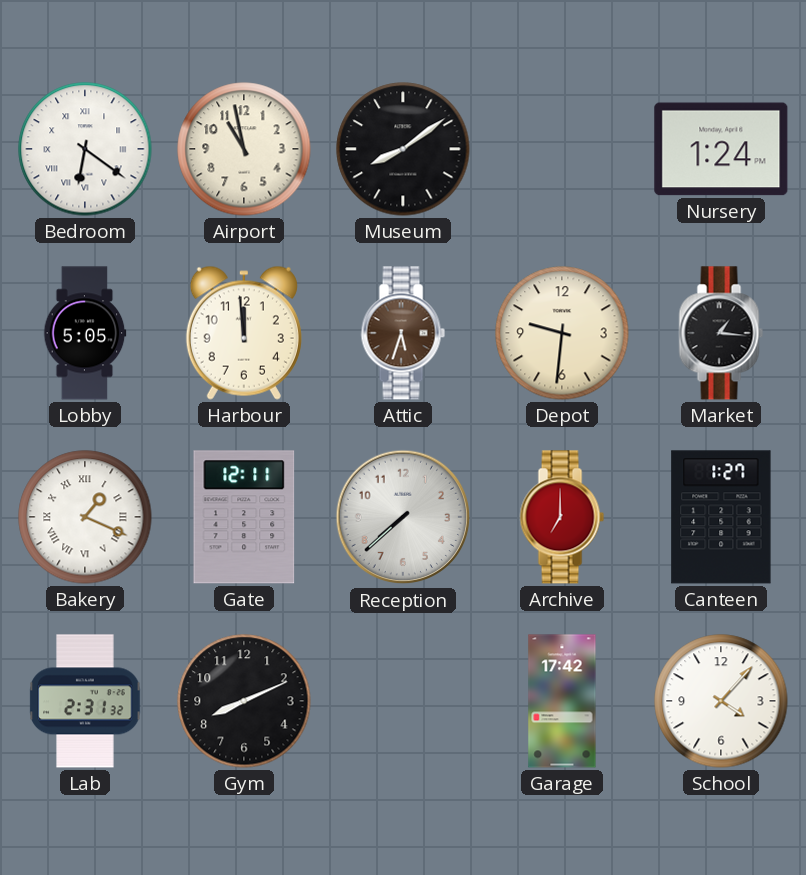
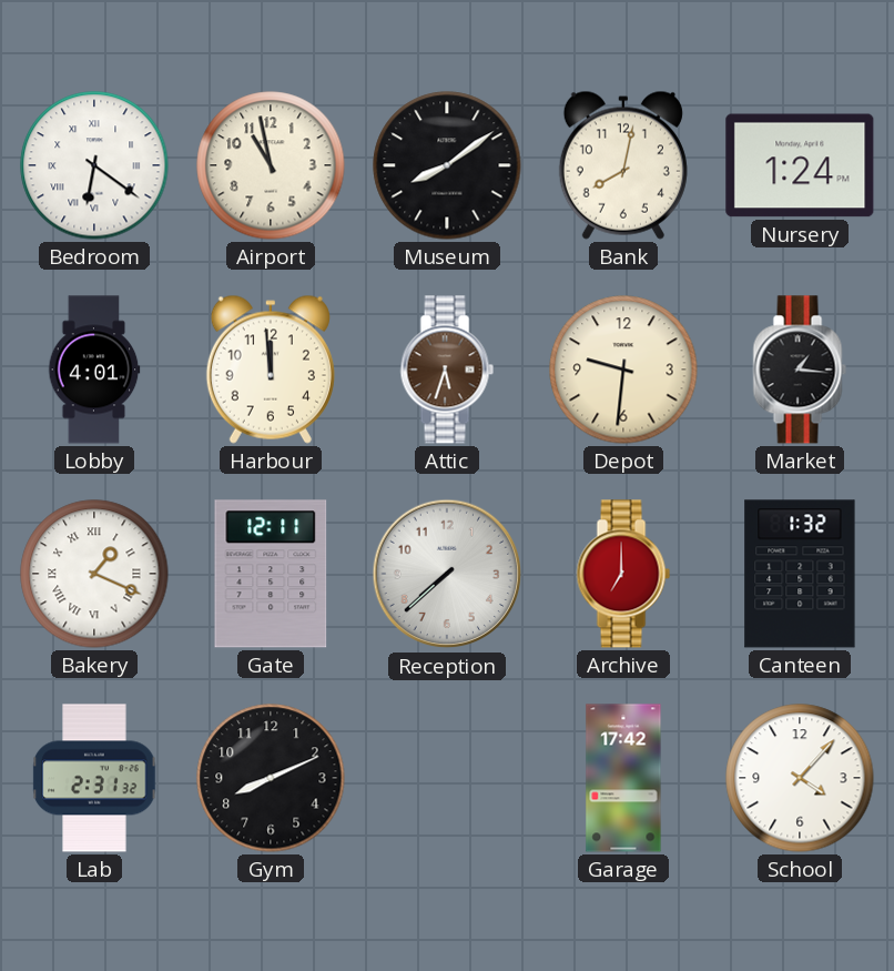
Bank: none -> 8:02
Lobby: 5:05 -> 4:01
Canteen: 1:27 -> 1:32
